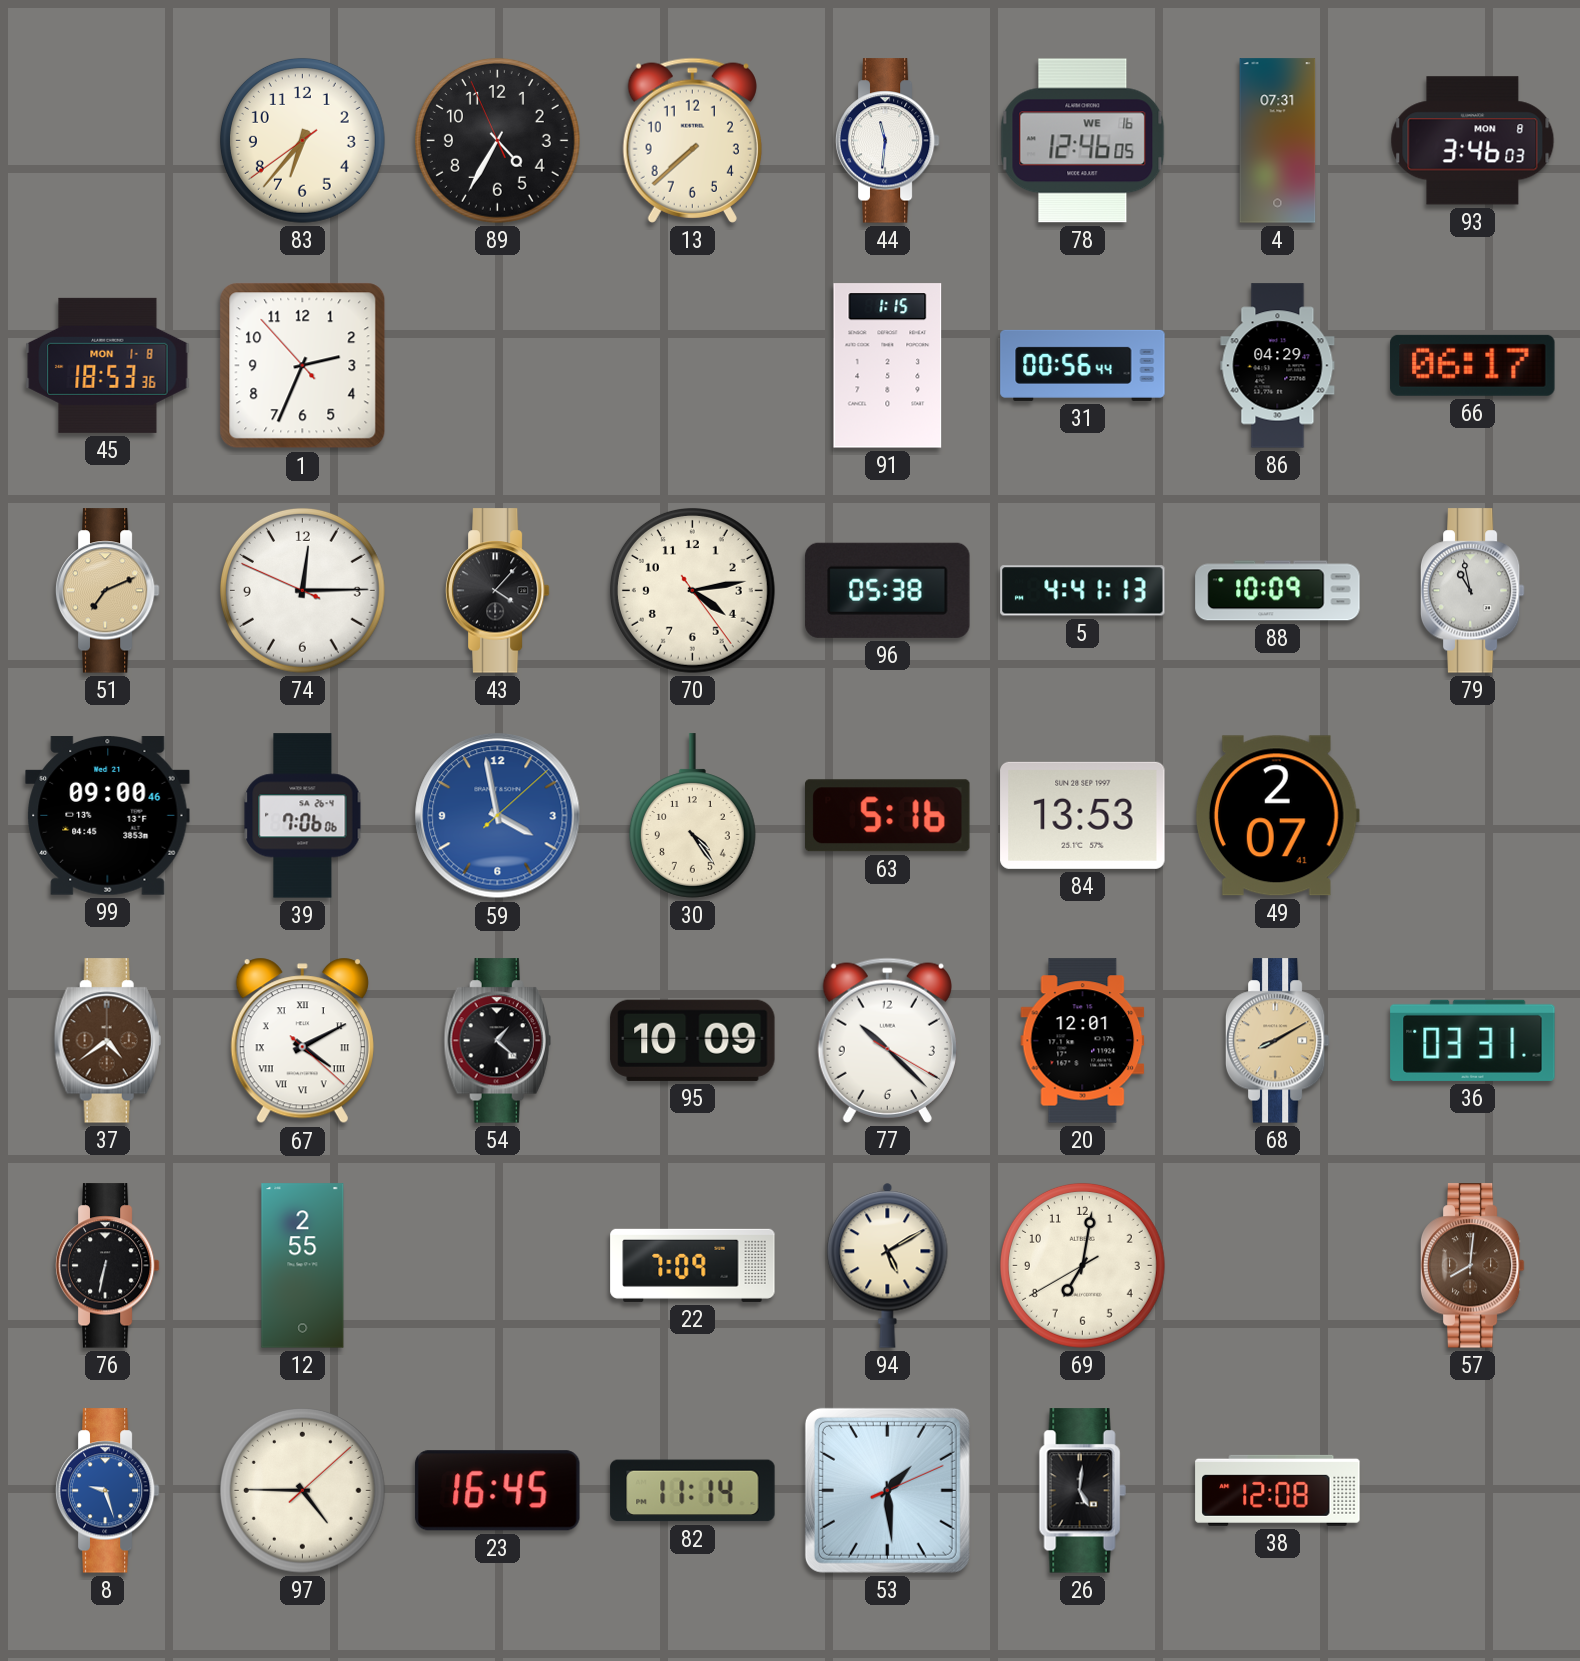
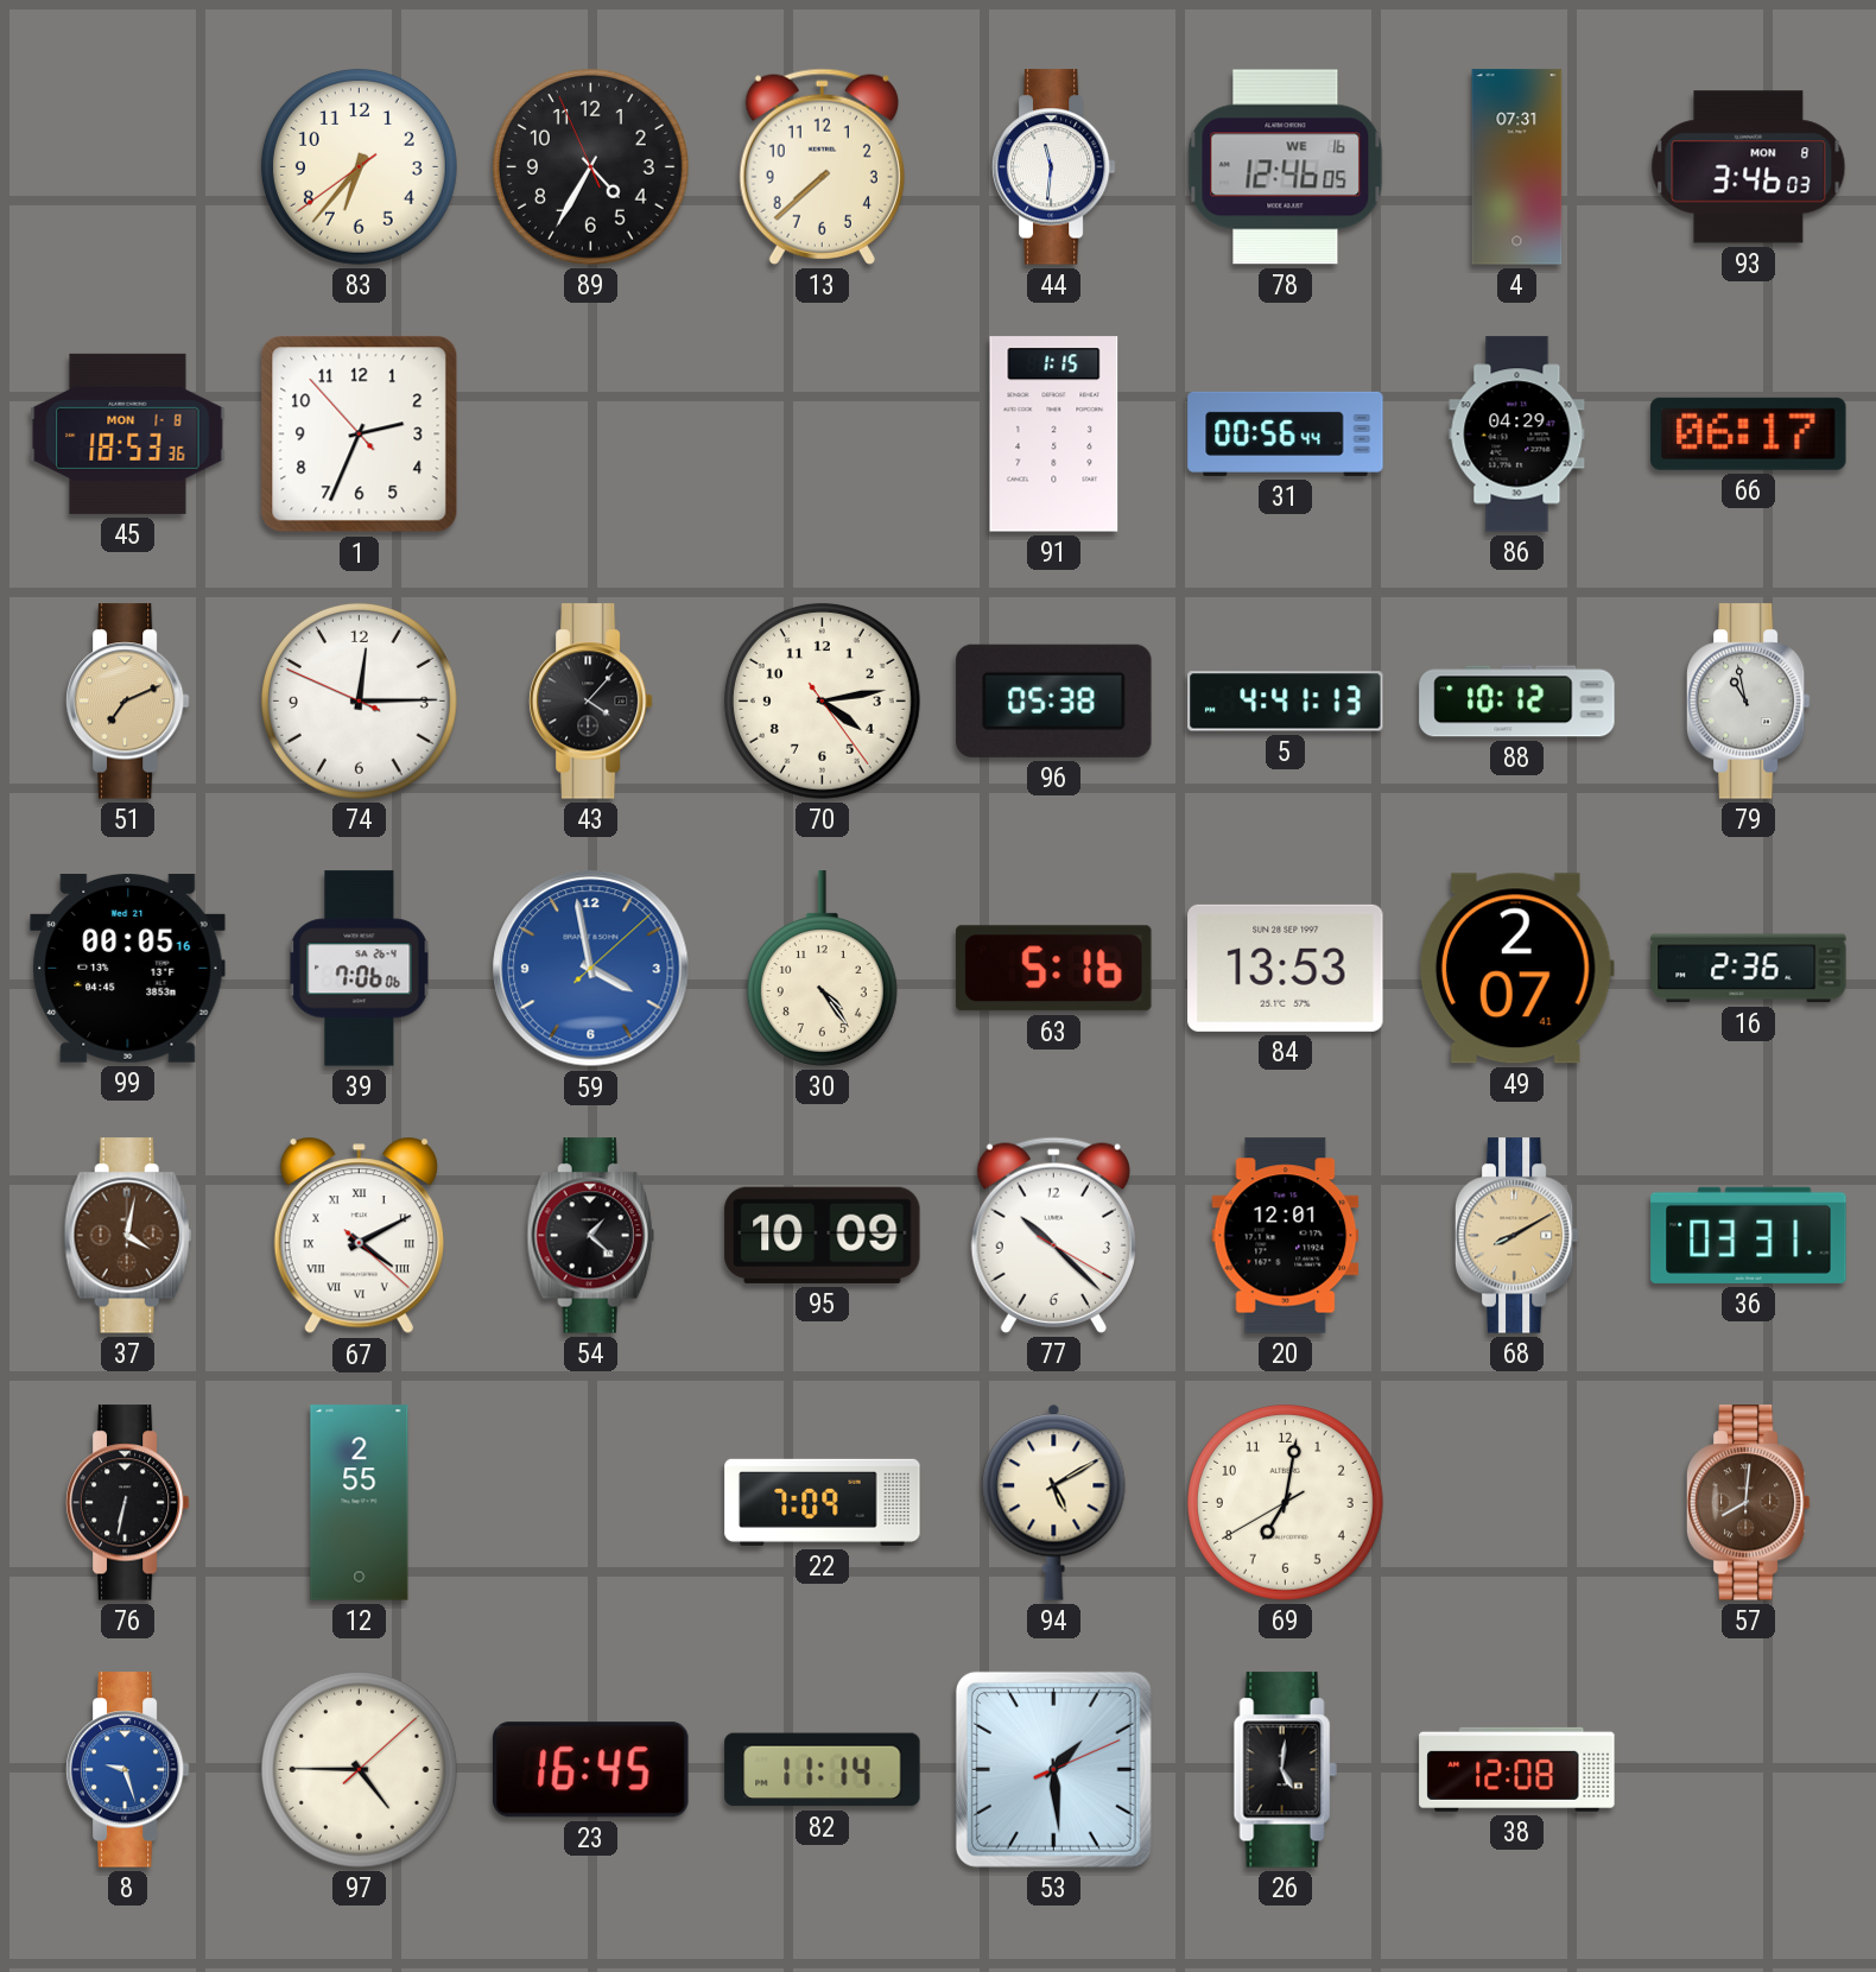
88: 10:09 -> 10:12
99: 09:00 -> 00:05
16: none -> 2:36
37: 4:39 -> 4:02
